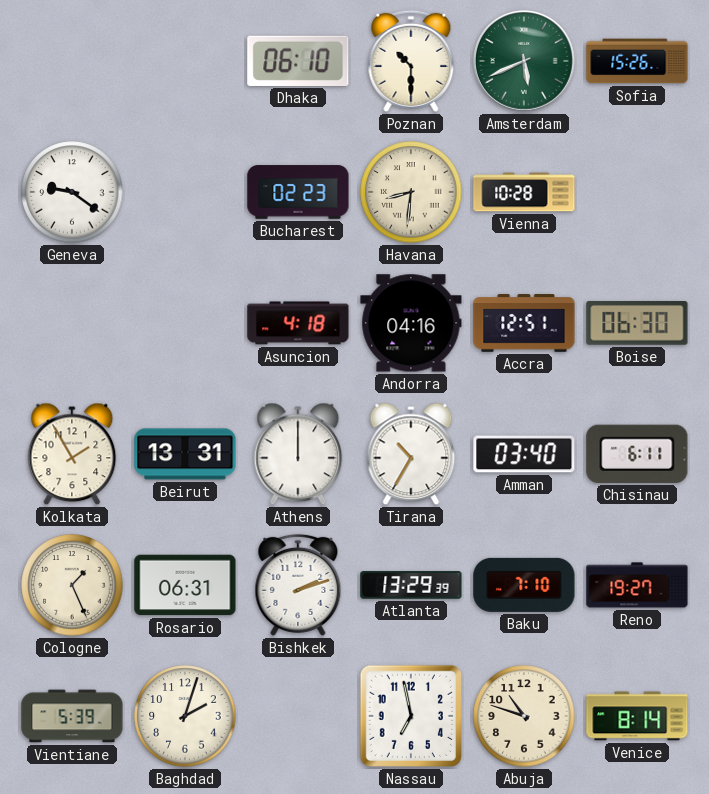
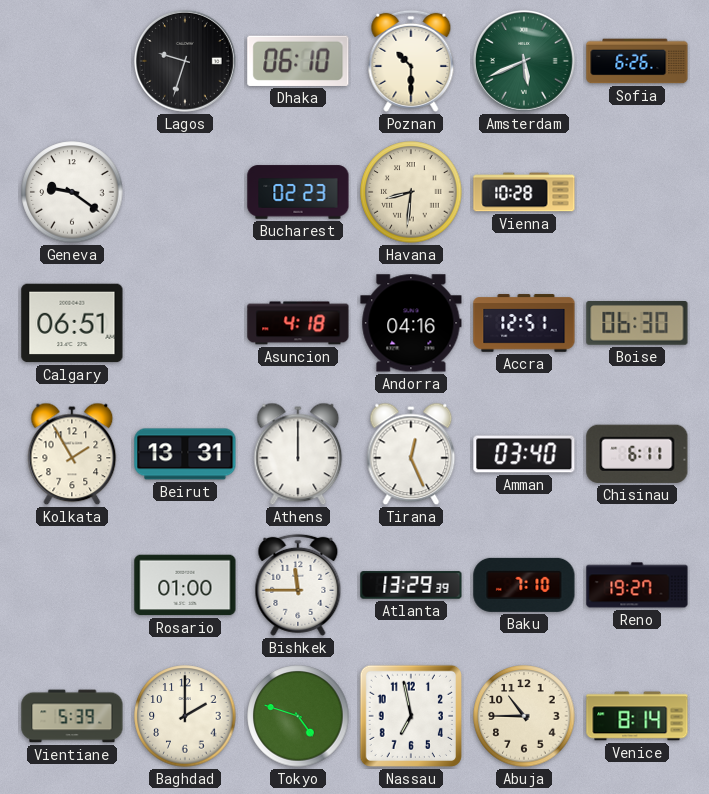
Lagos: none -> 9:33
Sofia: 15:26 -> 6:26
Calgary: none -> 06:51
Tirana: 10:35 -> 12:26
Cologne: 1:26 -> none
Rosario: 06:31 -> 01:00
Bishkek: 2:12 -> 11:45
Baghdad: 2:03 -> 2:00
Tokyo: none -> 4:48
Abuja: 10:48 -> 10:45
